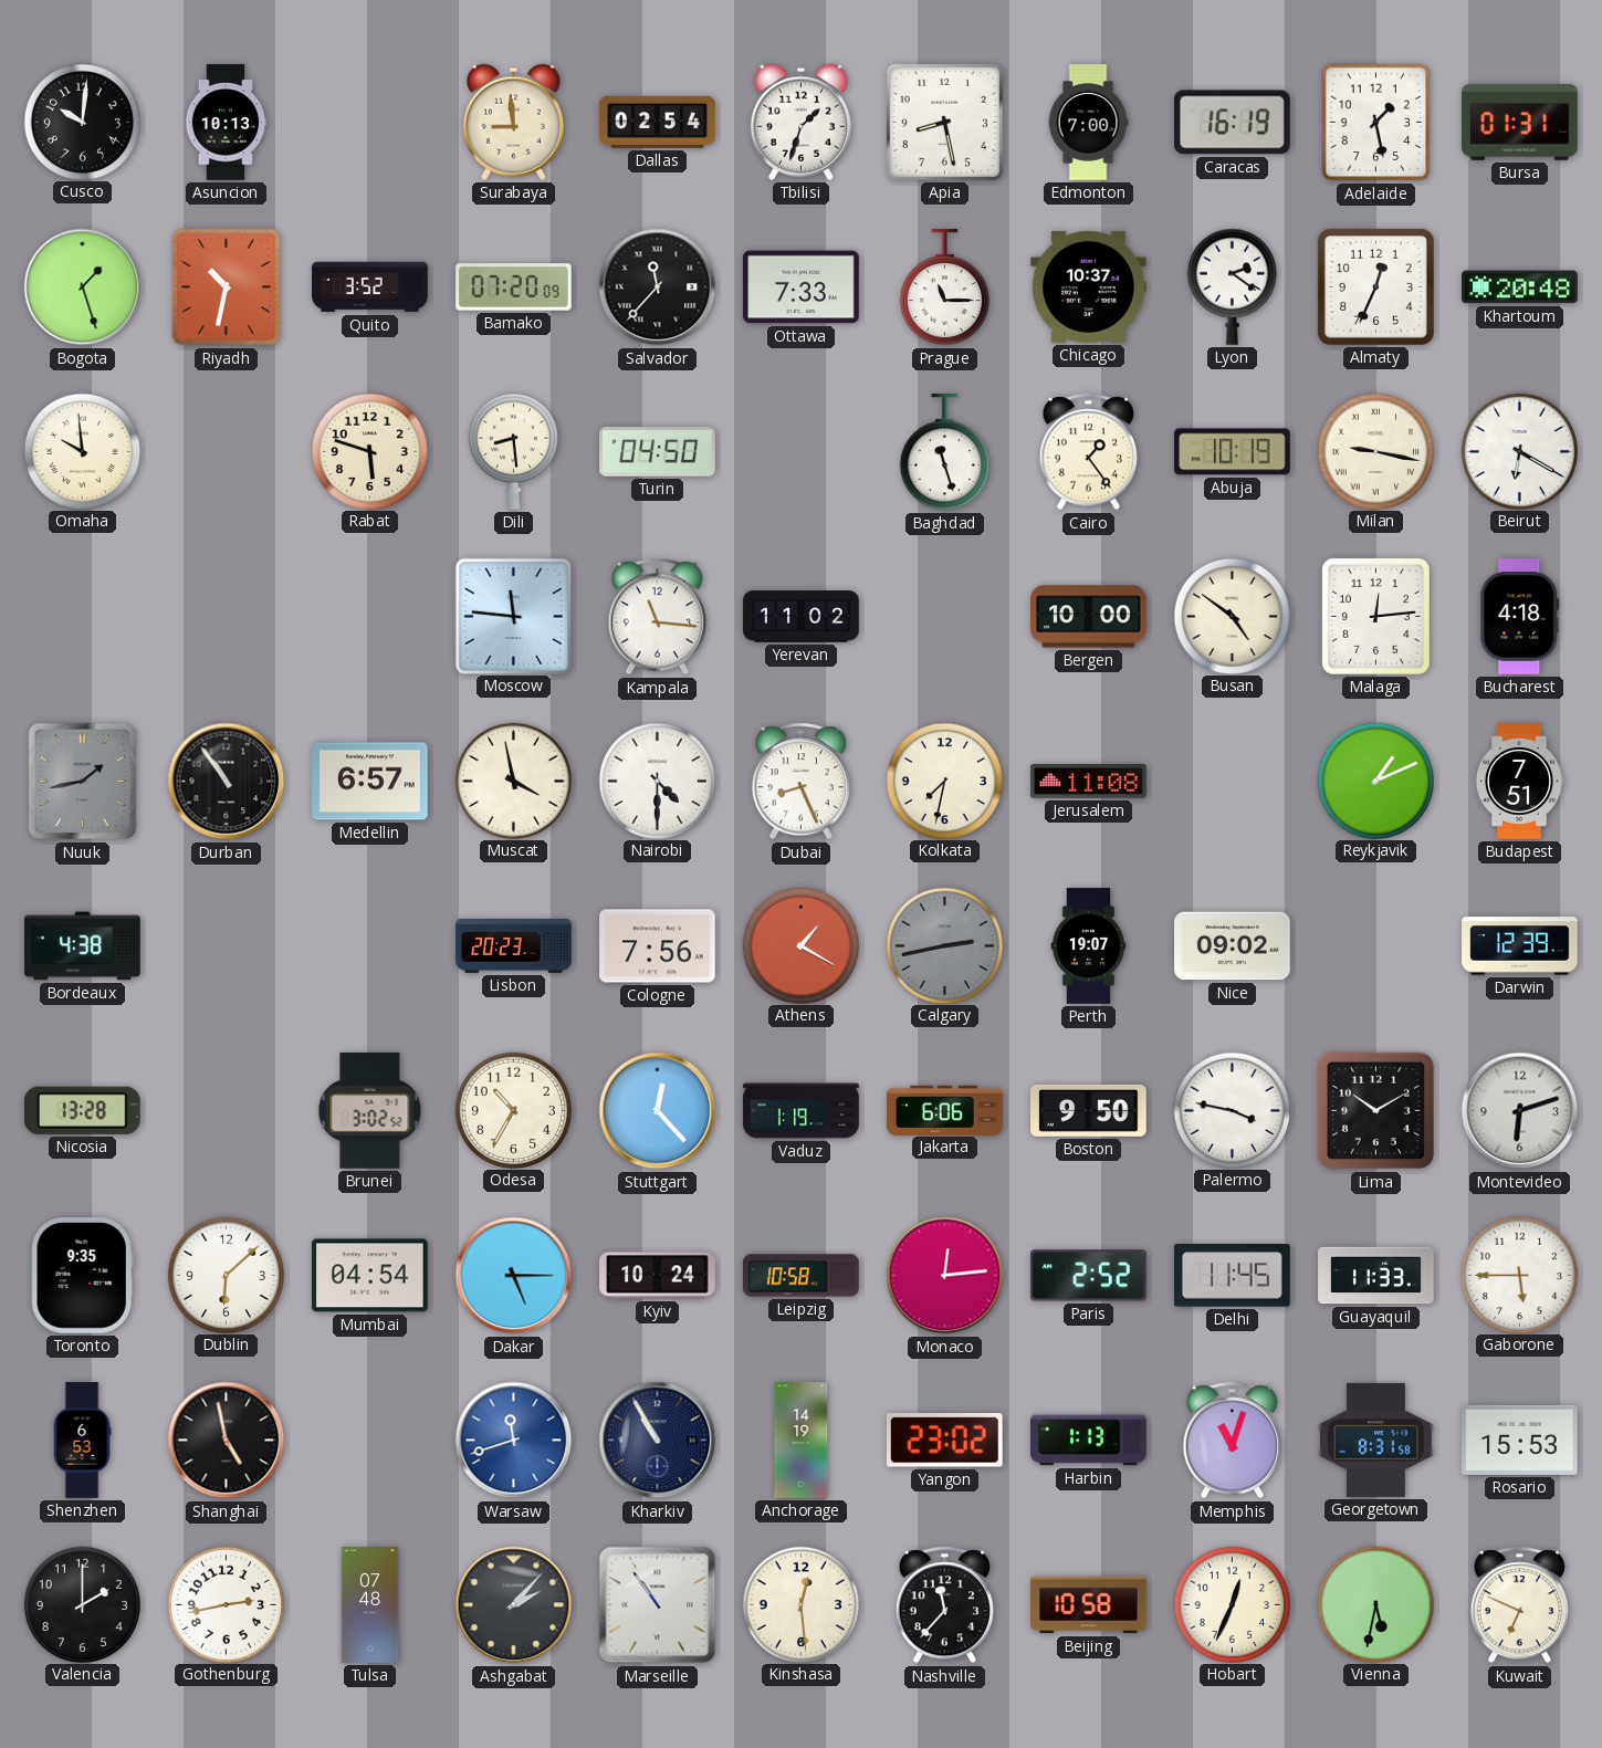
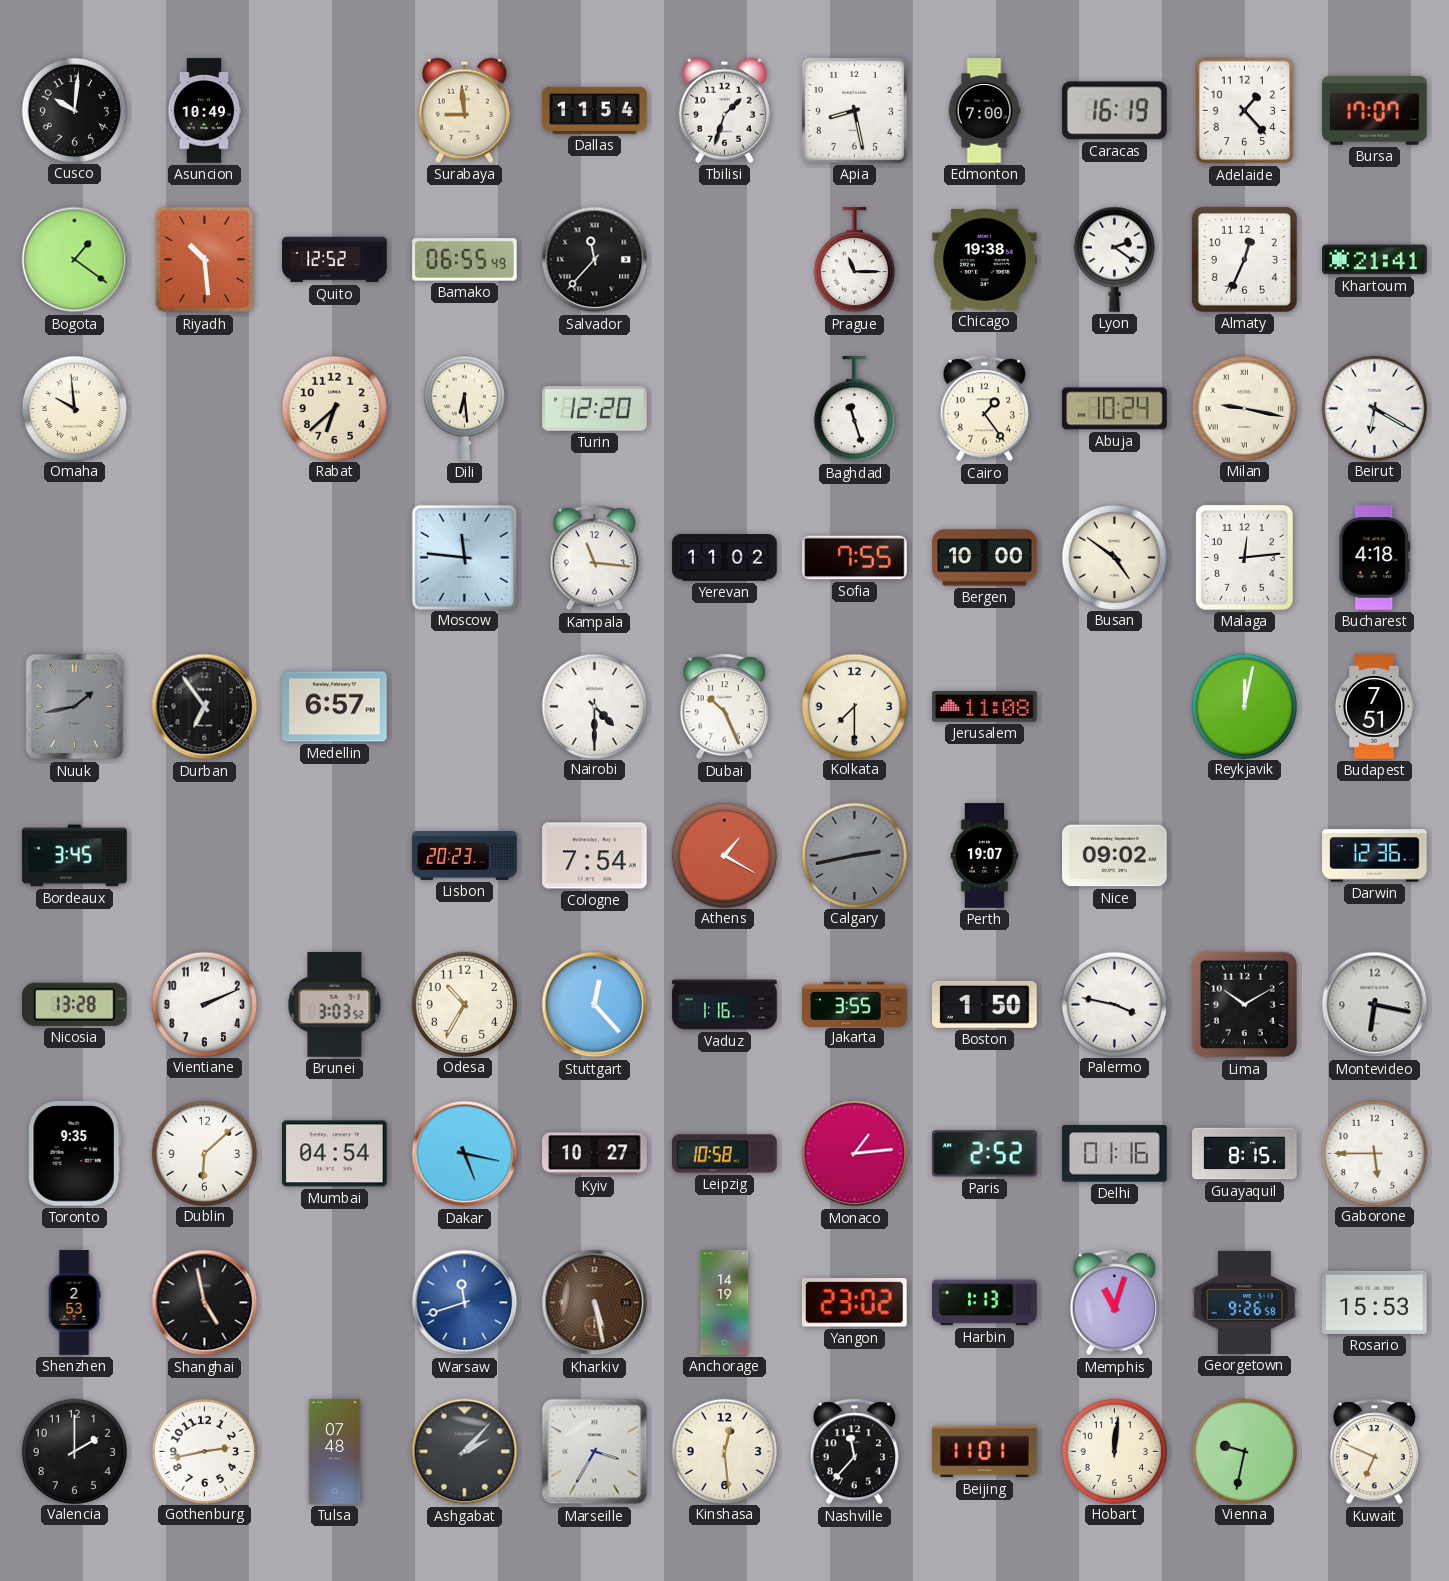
Asuncion: 10:13 -> 10:49
Dallas: 02:54 -> 11:54
Adelaide: 1:28 -> 1:23
Bursa: 01:31 -> 17:07
Bogota: 1:27 -> 1:21
Riyadh: 10:32 -> 10:29
Quito: 3:52 -> 12:52
Bamako: 07:20 -> 06:55
Ottawa: 7:33 -> none
Chicago: 10:37 -> 19:38
Khartoum: 20:48 -> 21:41
Rabat: 5:48 -> 6:38
Dili: 8:29 -> 6:29
Turin: 04:50 -> 12:20
Abuja: 10:19 -> 10:24
Sofia: none -> 7:55
Durban: 10:54 -> 6:54
Muscat: 3:58 -> none
Dubai: 8:26 -> 10:26
Kolkata: 7:32 -> 7:30
Reykjavik: 1:11 -> 12:02
Bordeaux: 4:38 -> 3:45
Cologne: 7:56 -> 7:54
Darwin: 12:39 -> 12:36
Vientiane: none -> 2:11
Brunei: 3:02 -> 3:03
Vaduz: 1:19 -> 1:16
Jakarta: 6:06 -> 3:55
Boston: 9:50 -> 1:50
Montevideo: 6:12 -> 6:17
Dakar: 5:15 -> 5:17
Kyiv: 10:24 -> 10:27
Monaco: 12:14 -> 1:14
Delhi: 11:45 -> 01:16
Guayaquil: 11:33 -> 8:15
Shenzhen: 6:53 -> 2:53
Kharkiv: 10:55 -> 5:28
Kharkiv dial: navy -> brown
Georgetown: 8:31 -> 9:26
Marseille: 10:54 -> 3:35
Beijing: 10:58 -> 11:01
Hobart: 12:34 -> 12:01
Vienna: 5:32 -> 9:32
